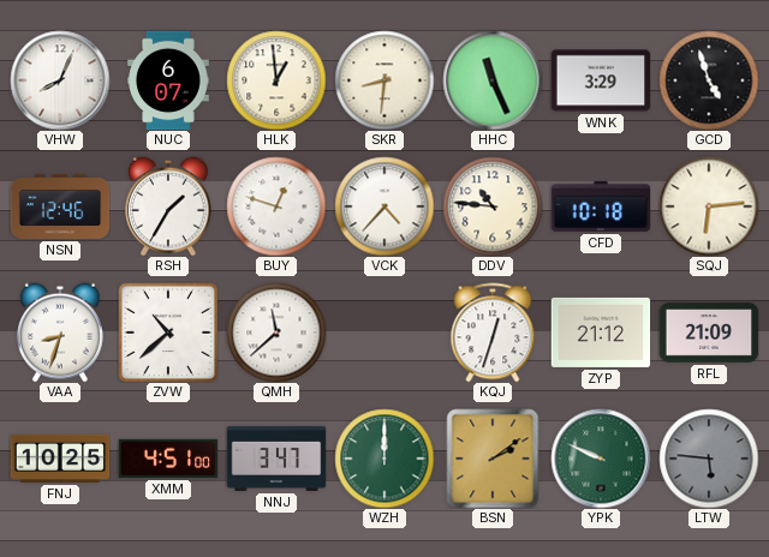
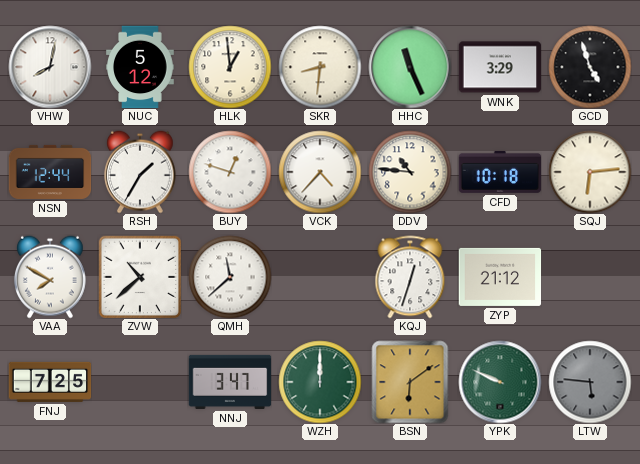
VHW: 8:04 -> 8:02
NUC: 6:07 -> 5:12
NSN: 12:46 -> 12:44
VAA: 8:33 -> 7:50
RFL: 21:09 -> none
FNJ: 10:25 -> 7:25
XMM: 4:51 -> none
BSN: 2:09 -> 6:09
